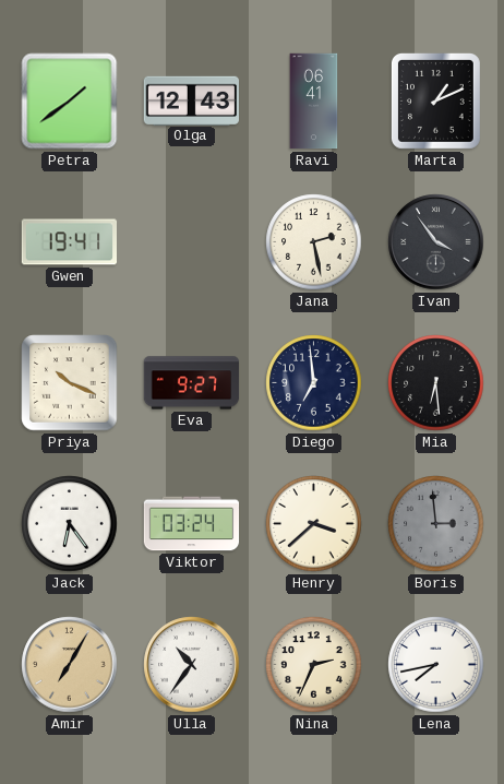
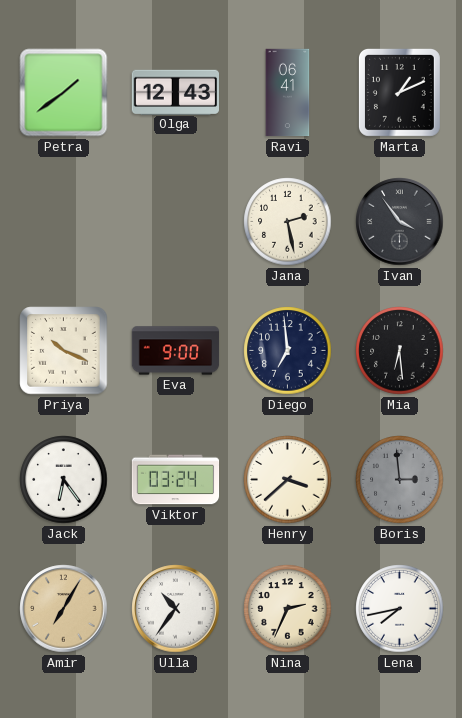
Gwen: 19:41 -> none
Eva: 9:27 -> 9:00
